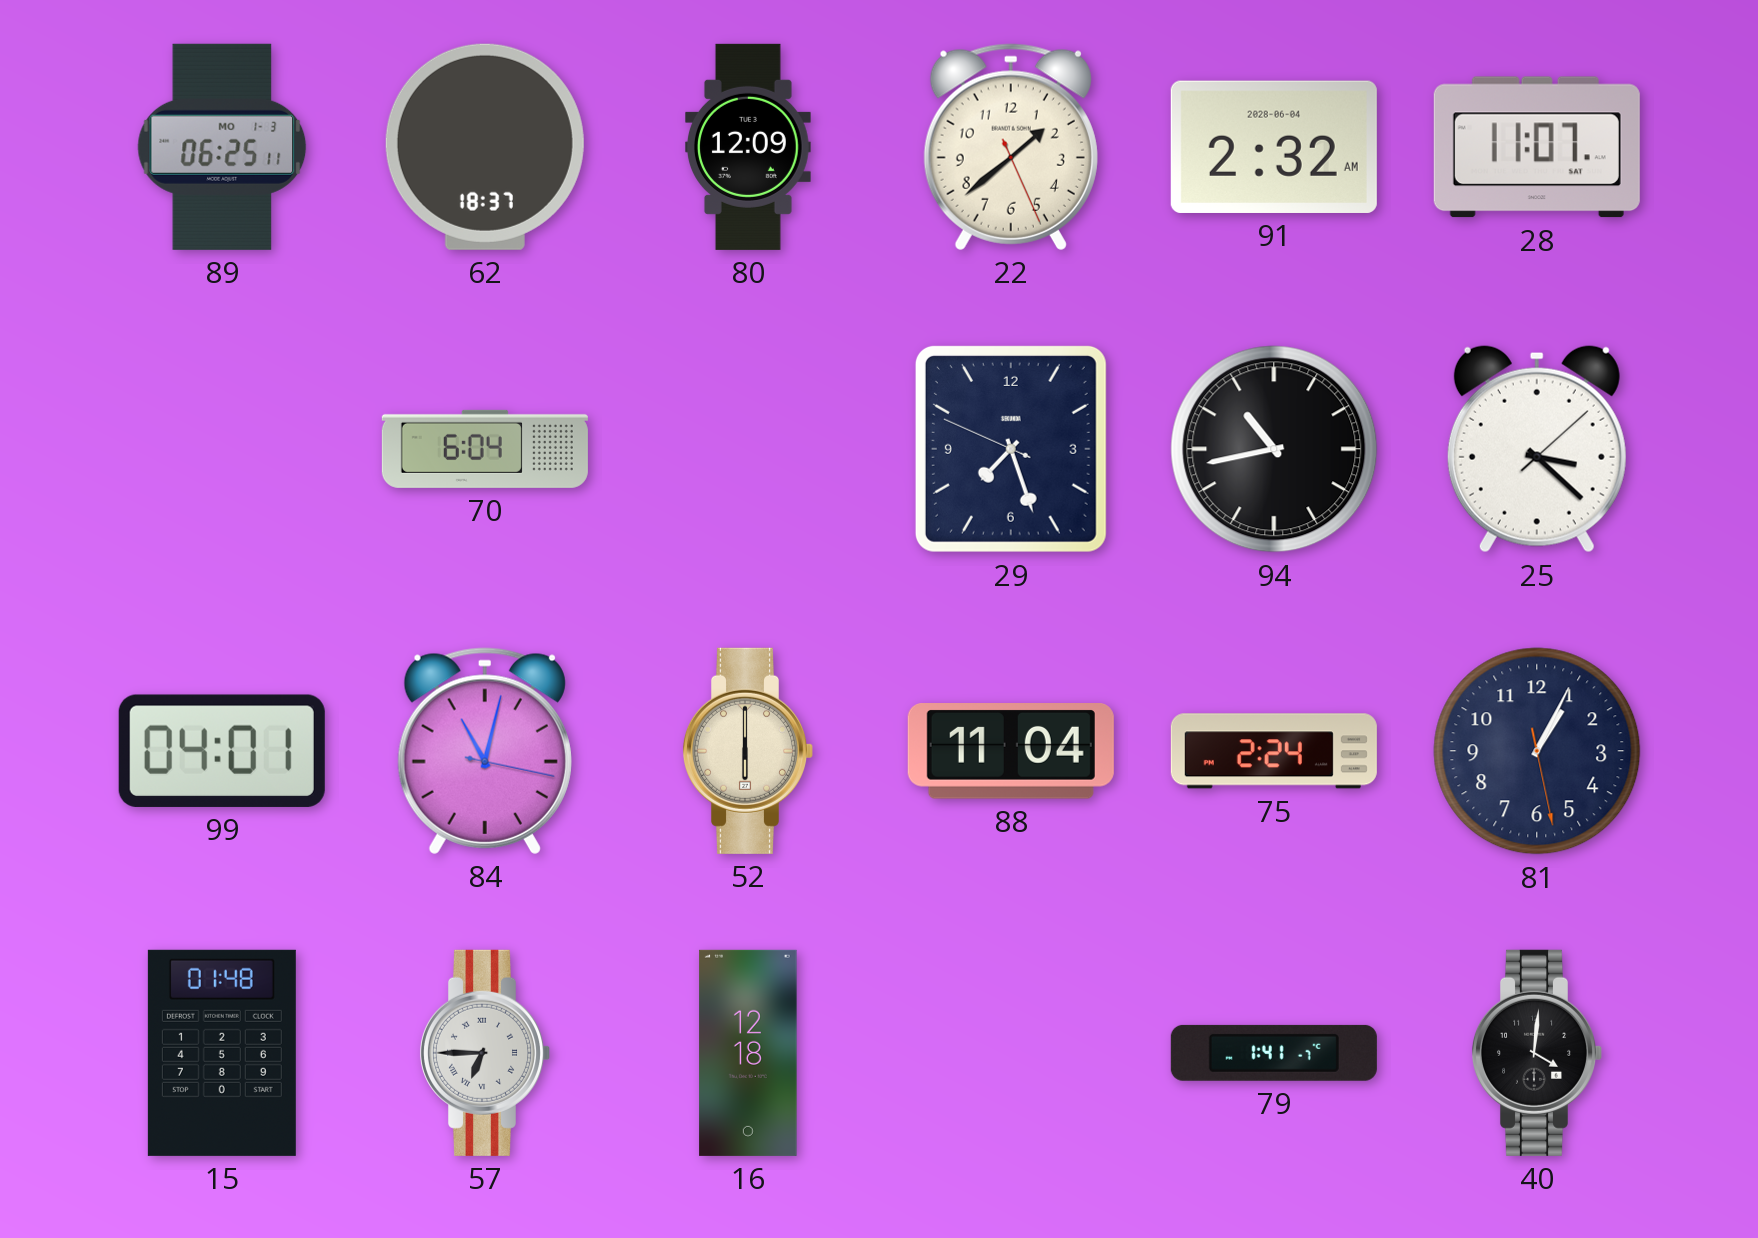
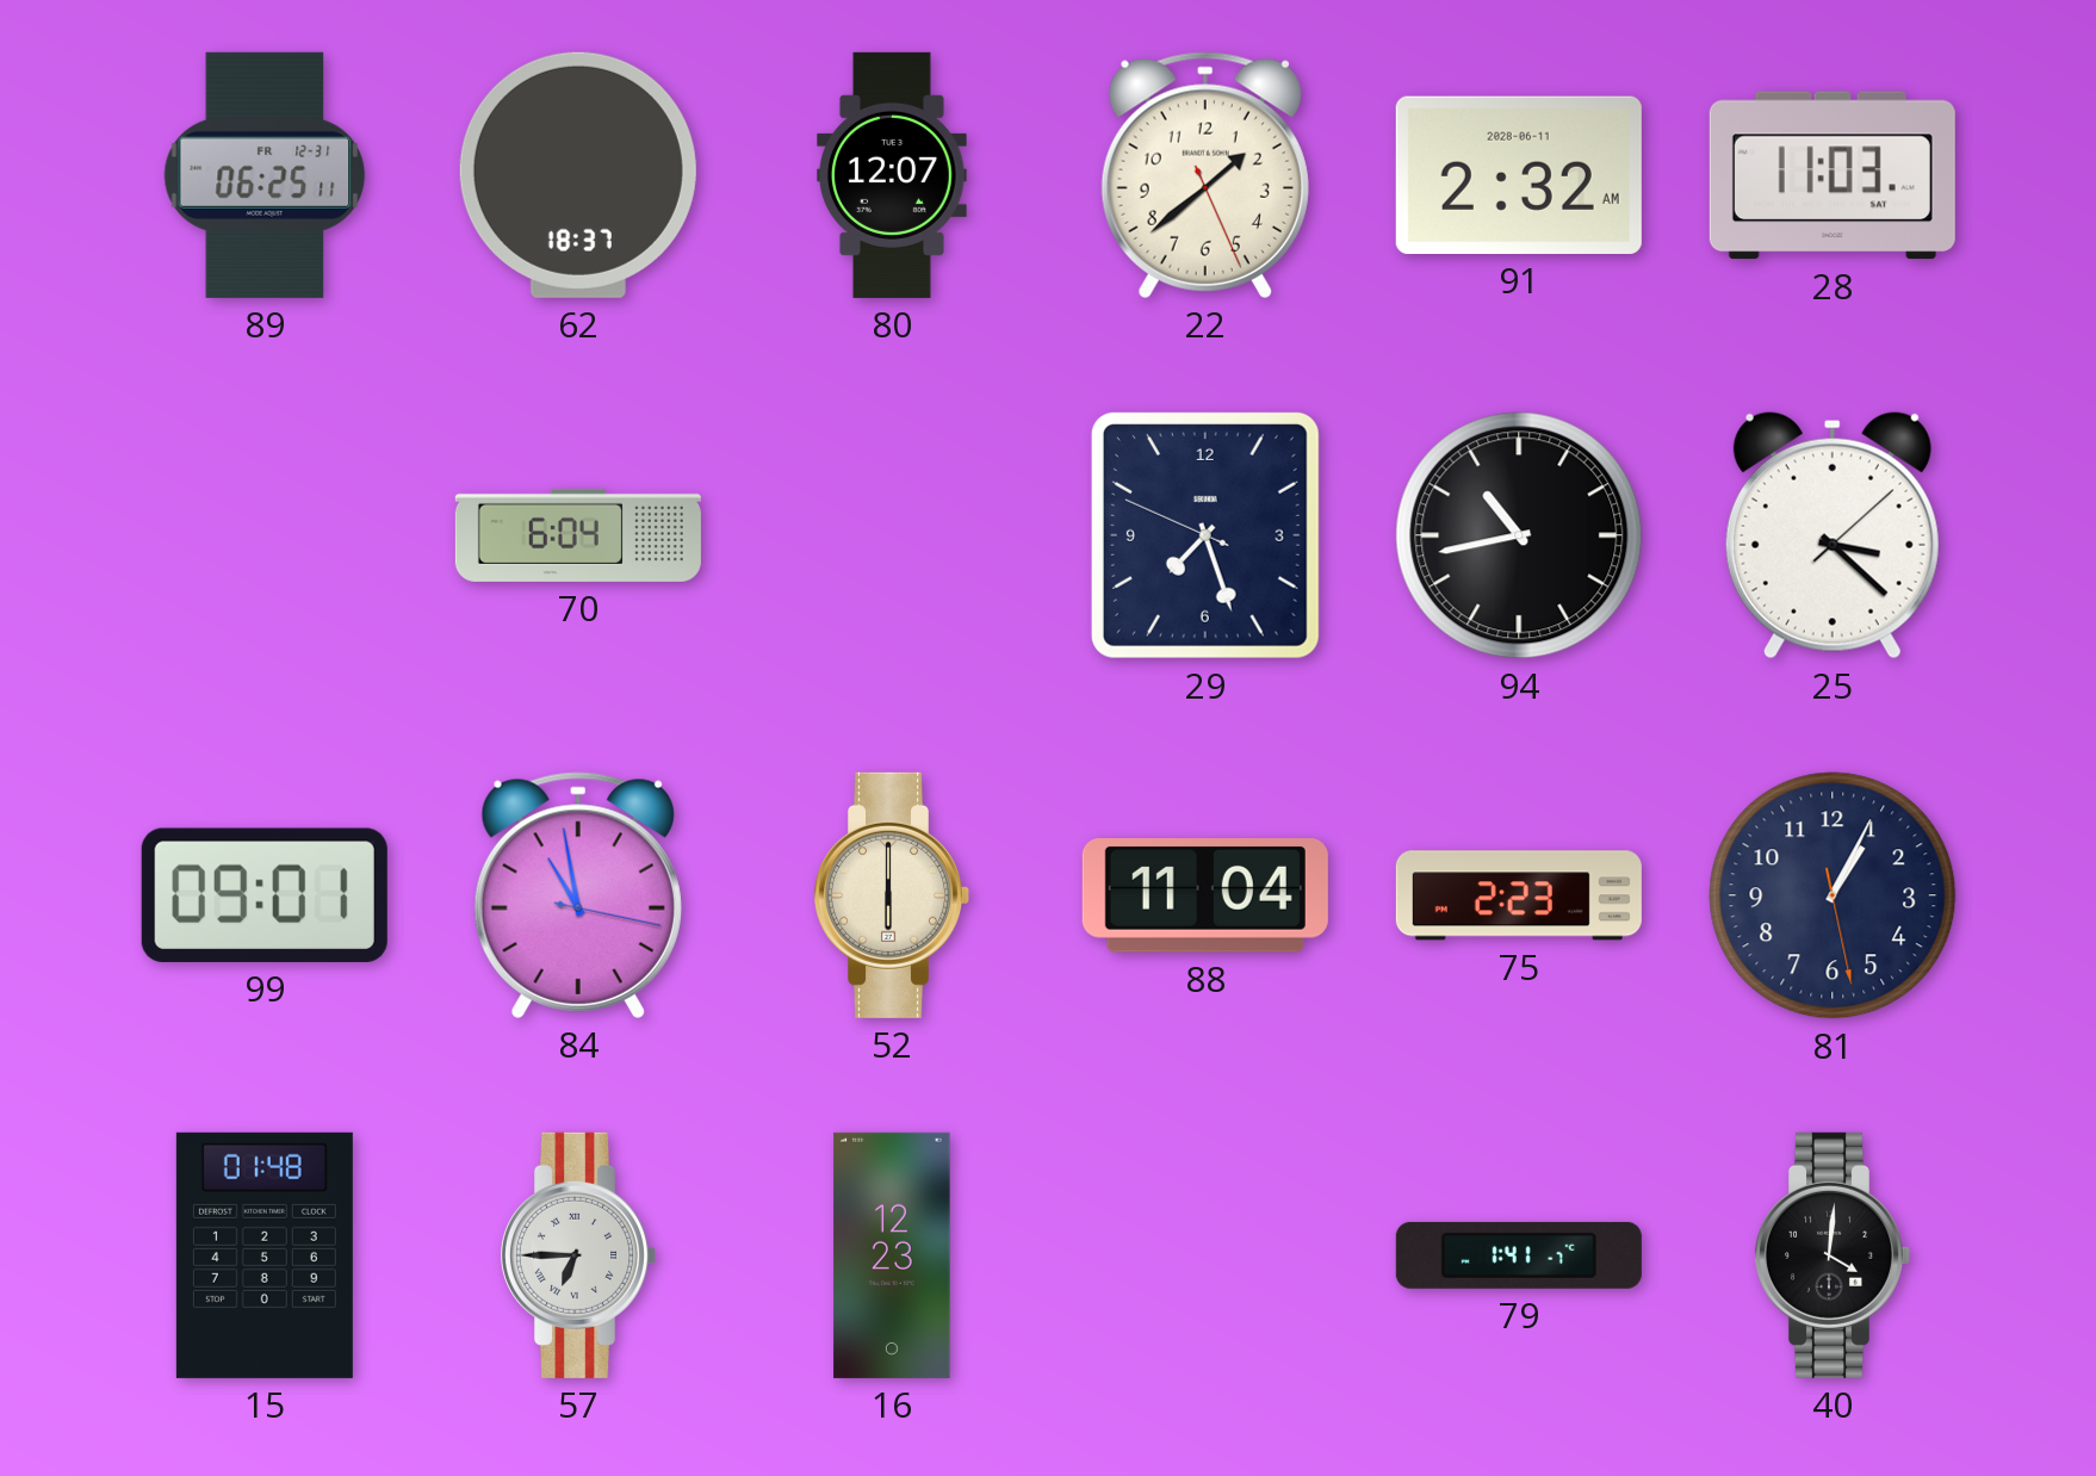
89 date: MO 1-3 -> FR 12-31
80: 12:09 -> 12:07
91 date: 2028-06-04 -> 2028-06-11
28: 11:07 -> 11:03
99: 04:01 -> 09:01
84: 11:02 -> 10:58
75: 2:24 -> 2:23
16: 12:18 -> 12:23
